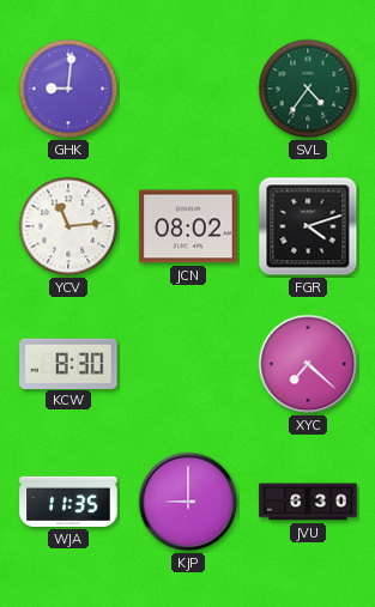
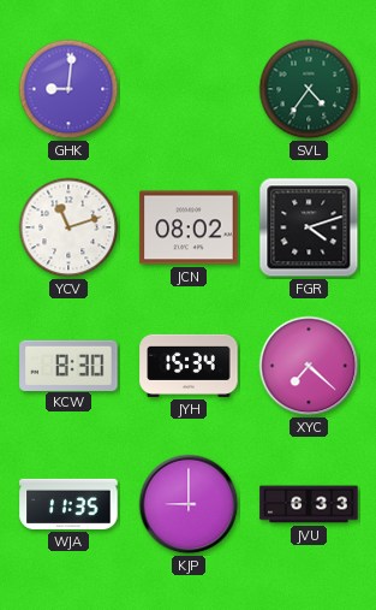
YCV: 11:14 -> 11:12
JYH: none -> 15:34
JVU: 6:30 -> 6:33
